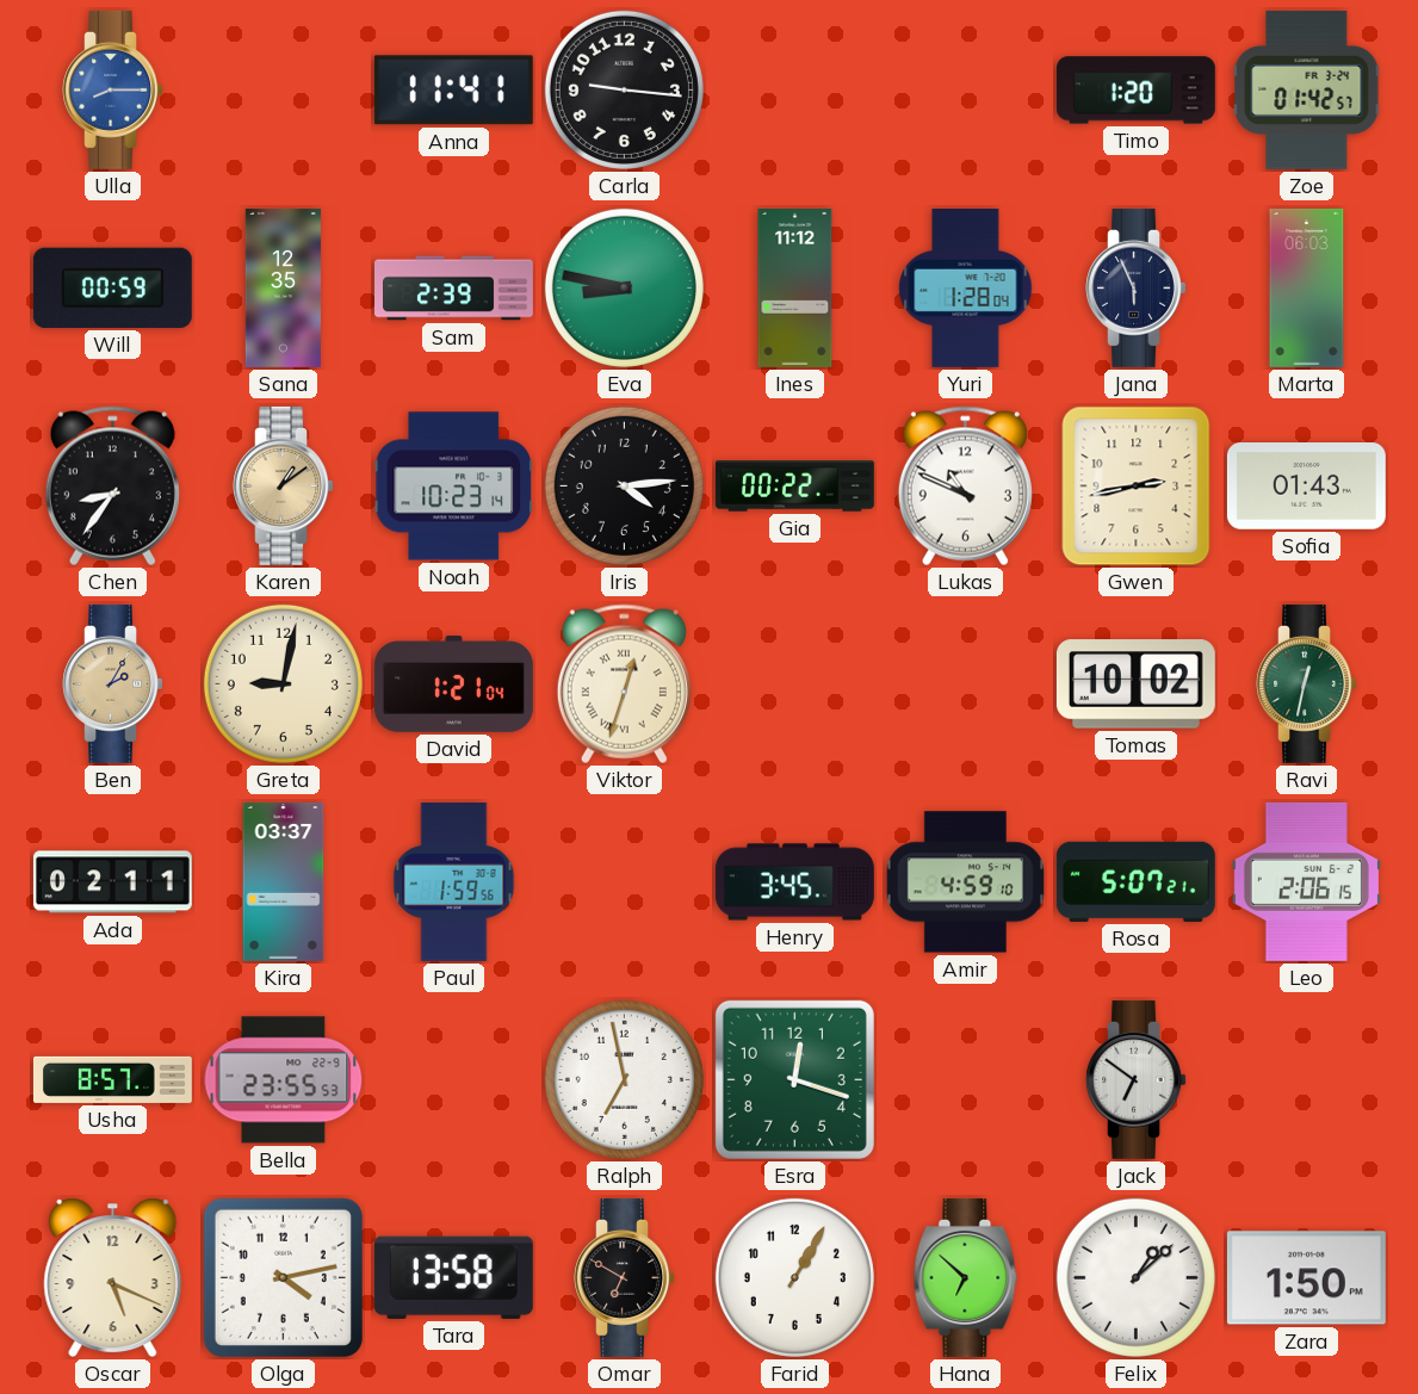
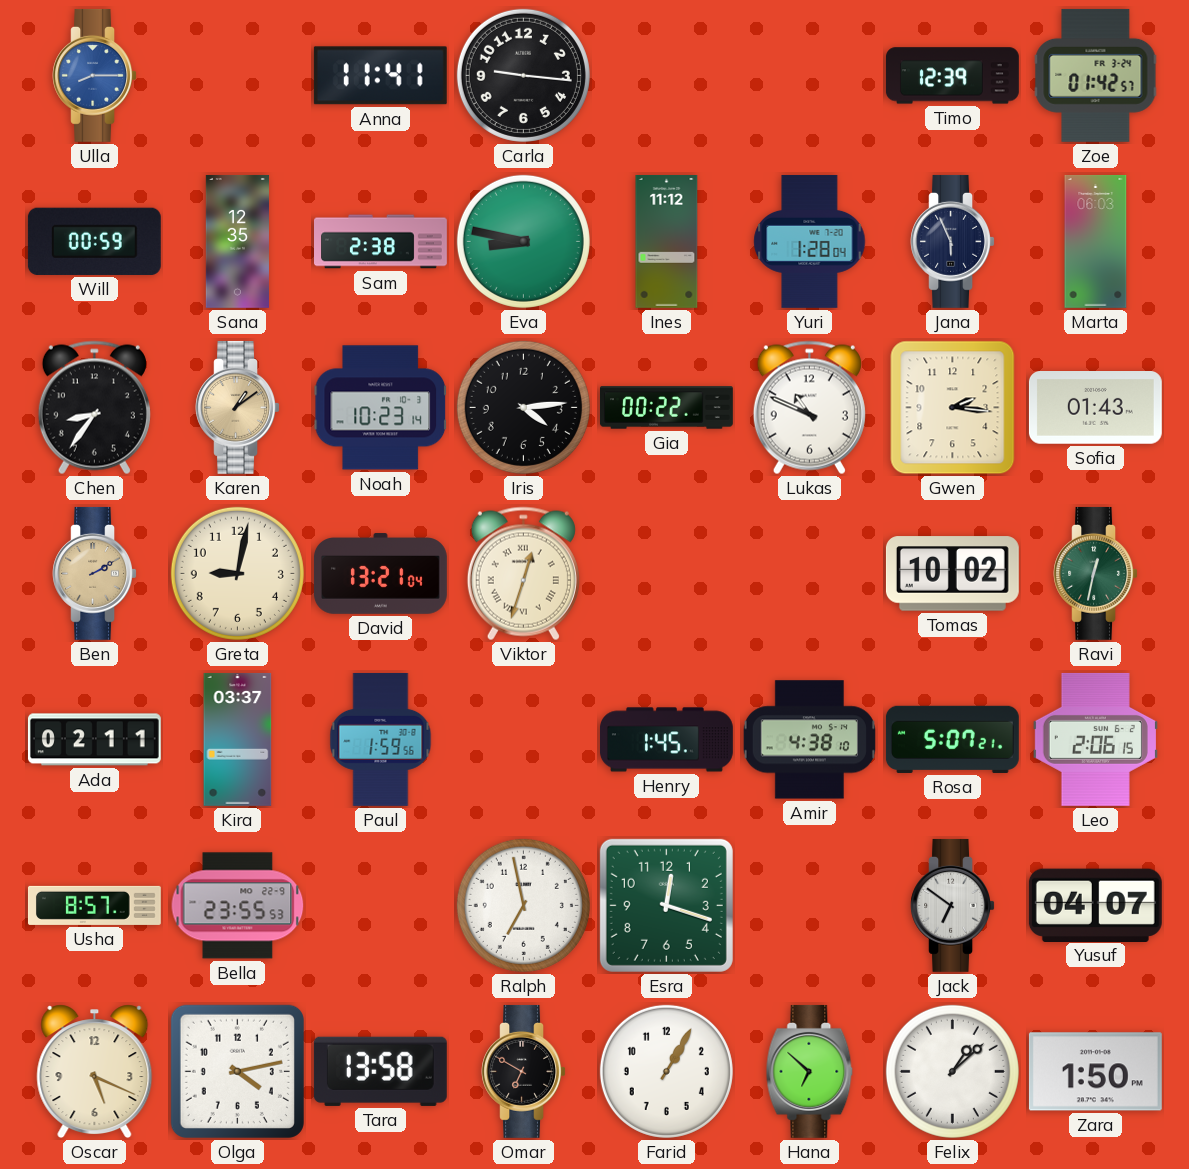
Timo: 1:20 -> 12:39
Sam: 2:39 -> 2:38
Gwen: 2:43 -> 2:16
Ben: 2:05 -> 2:10
David: 1:21 -> 13:21
Henry: 3:45 -> 1:45
Amir: 4:59 -> 4:38
Yusuf: none -> 04:07
